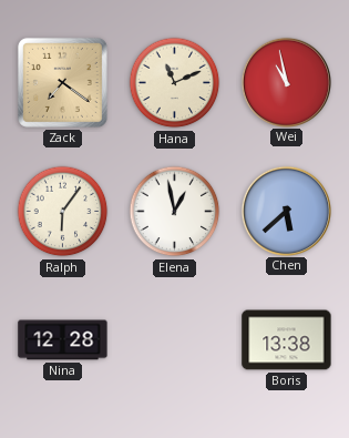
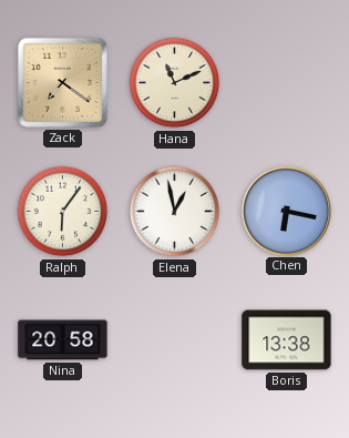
Wei: 10:58 -> none
Chen: 5:38 -> 6:17
Nina: 12:28 -> 20:58
